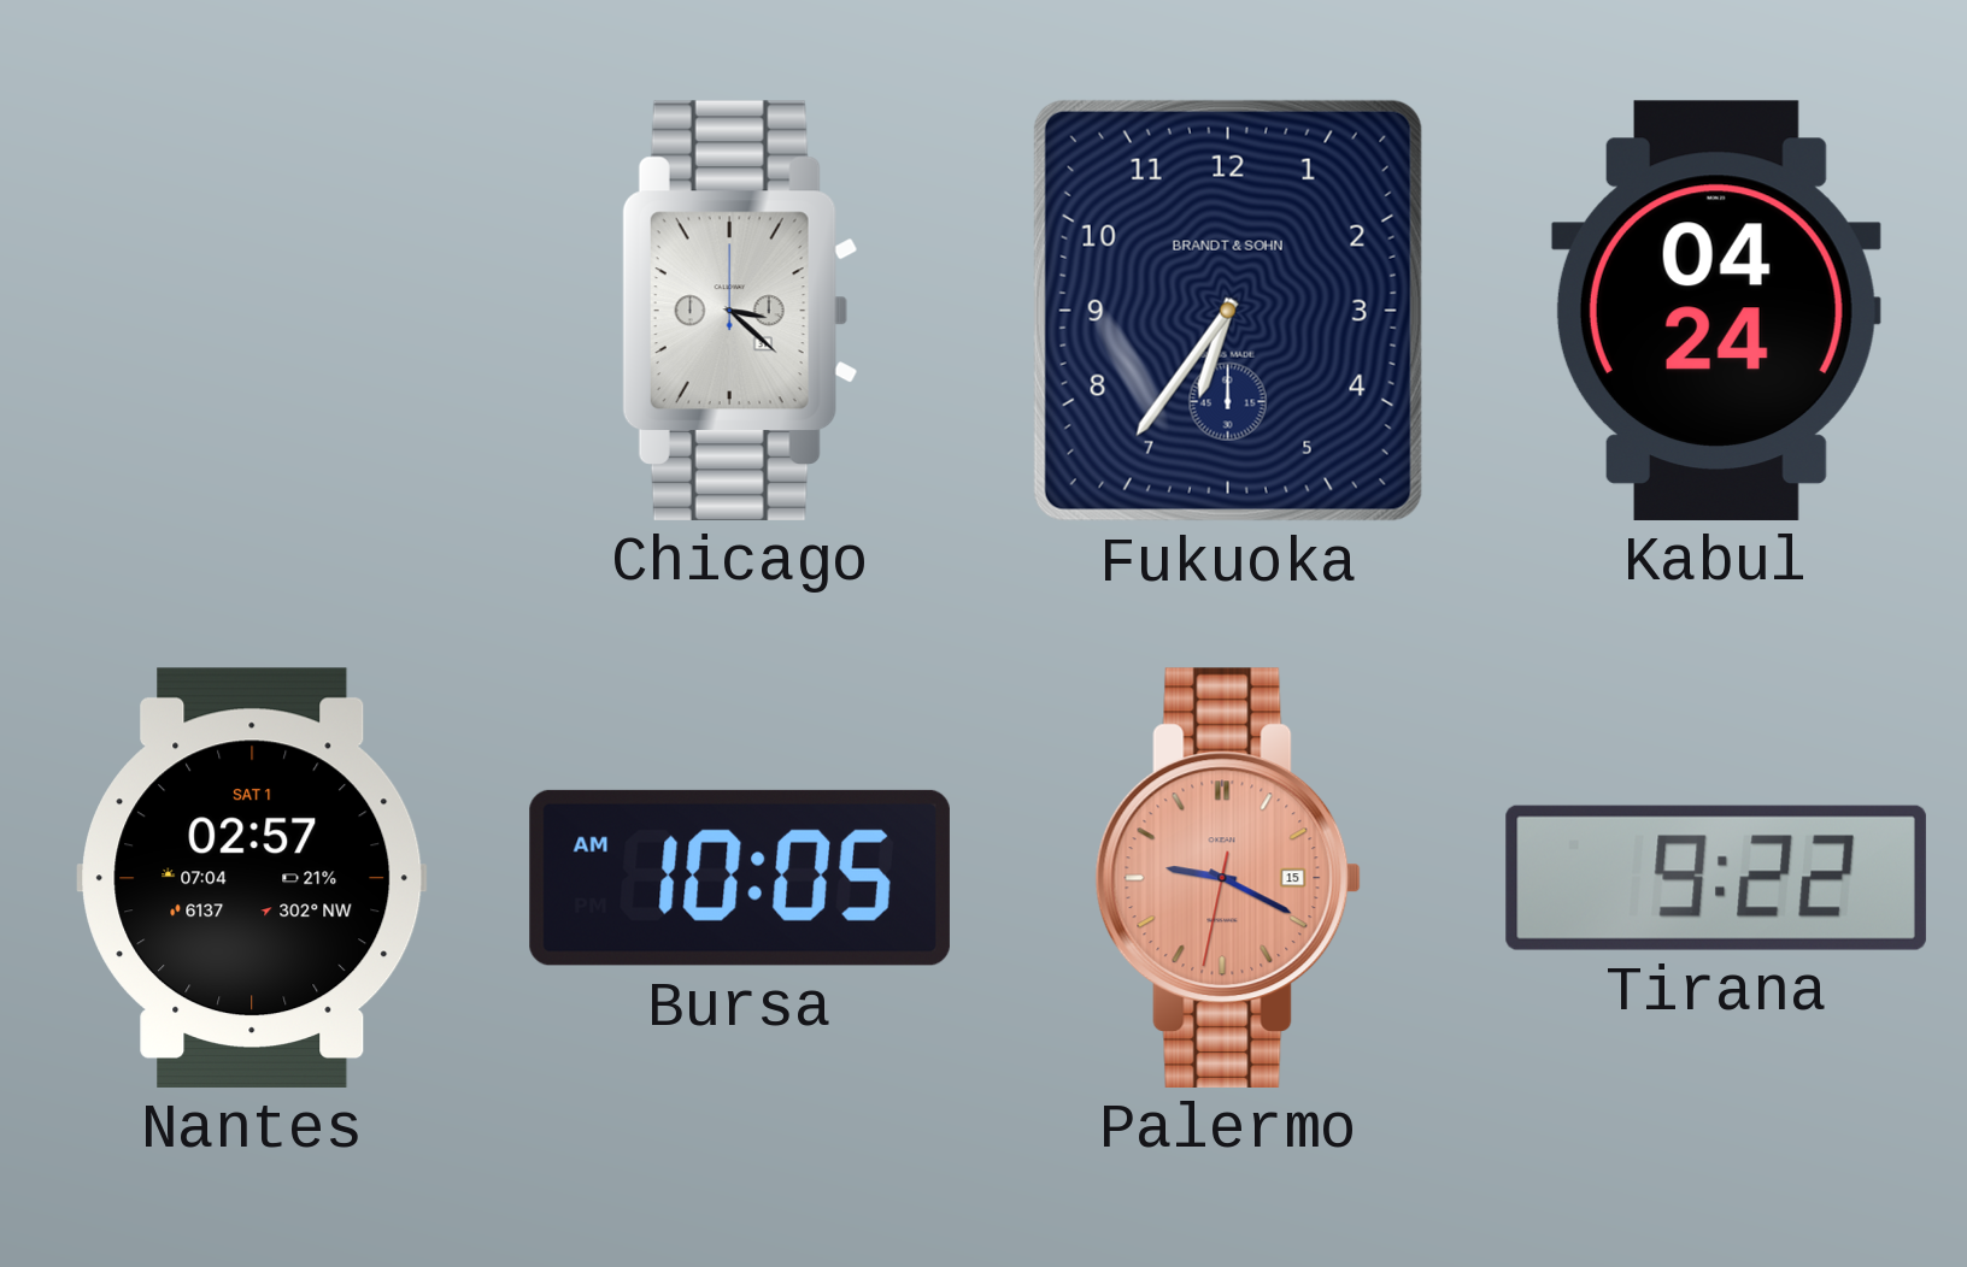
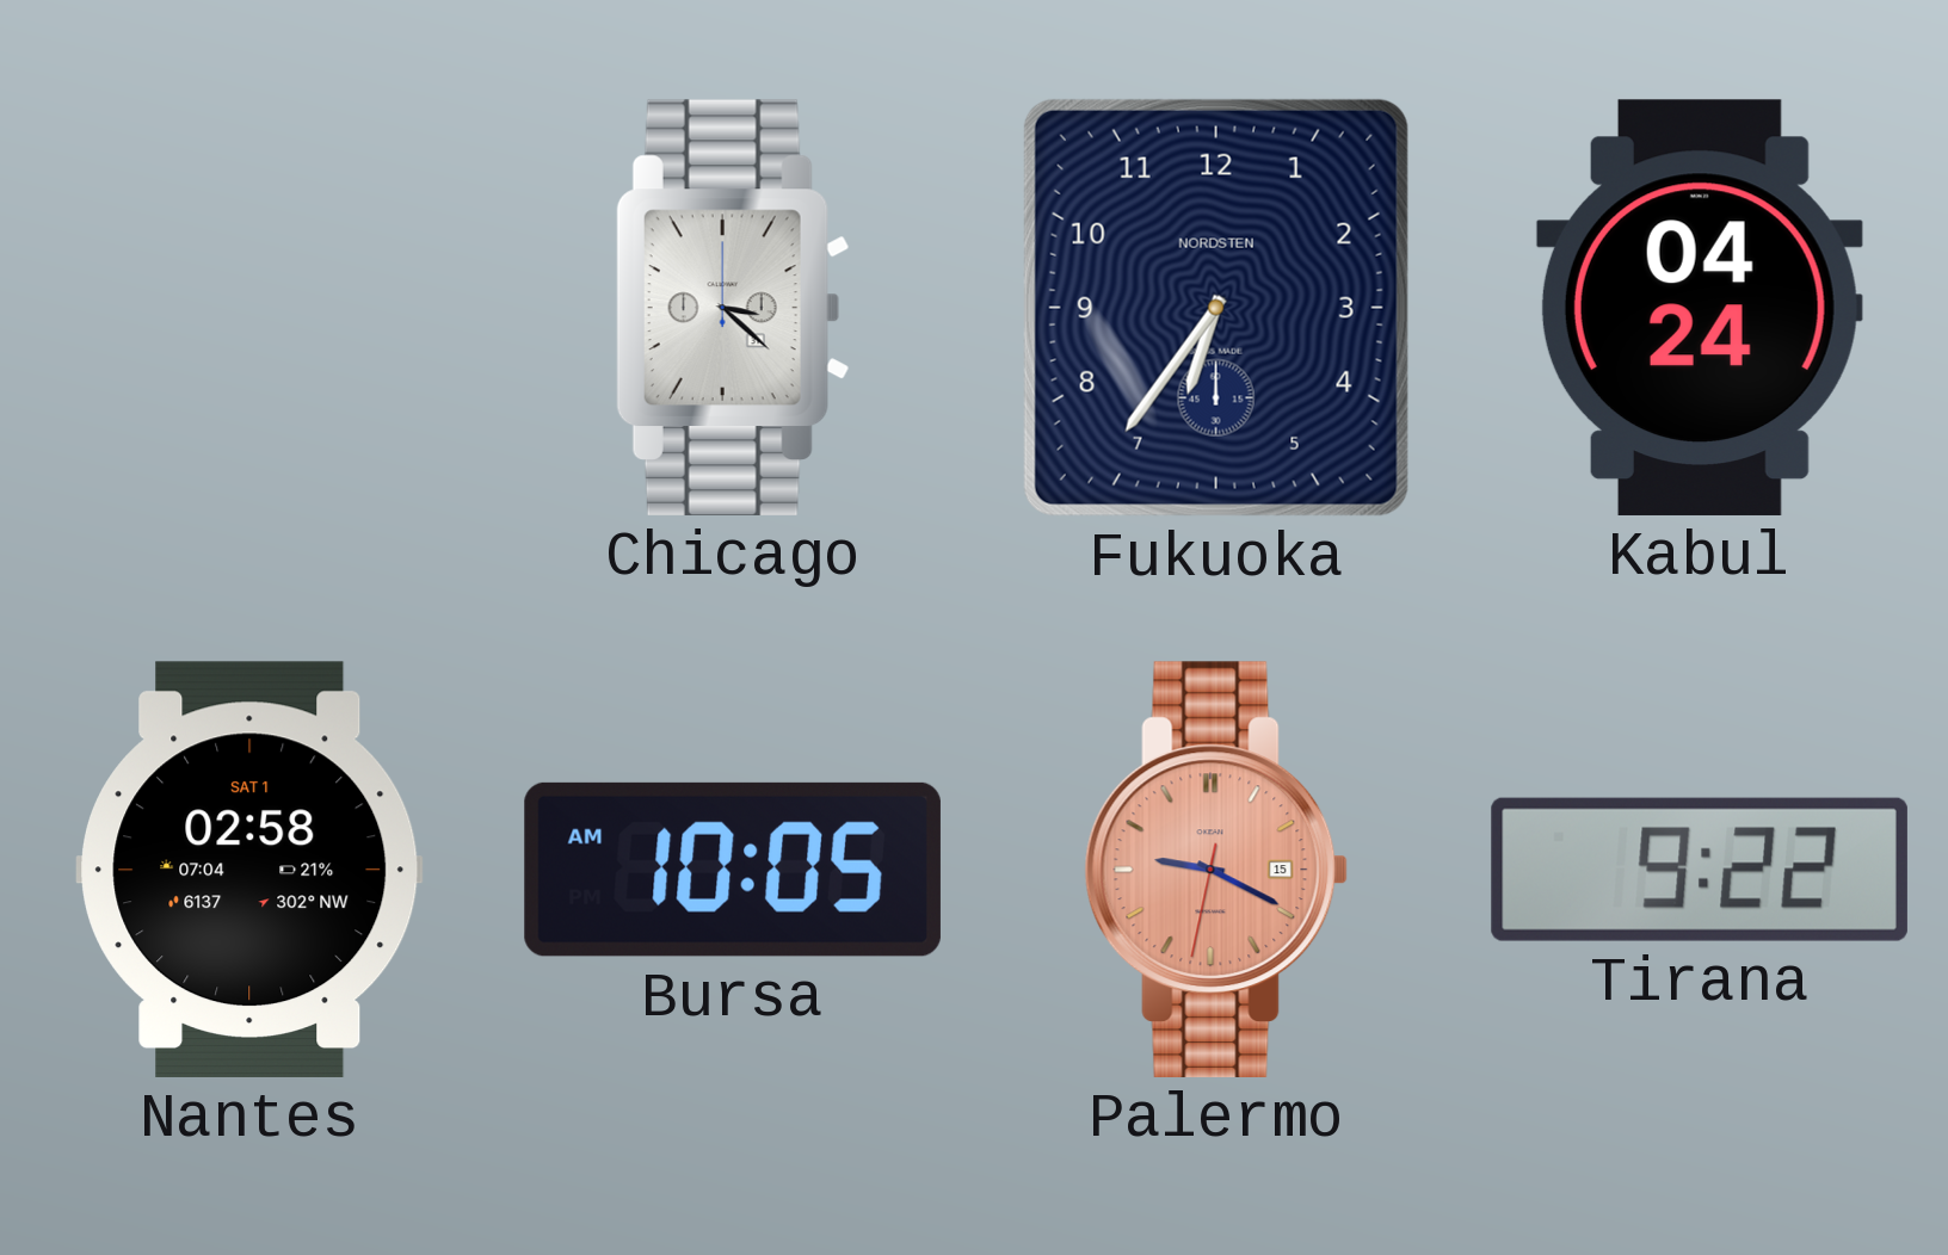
Fukuoka brand: BRANDT & SOHN -> NORDSTEN
Nantes: 02:57 -> 02:58
